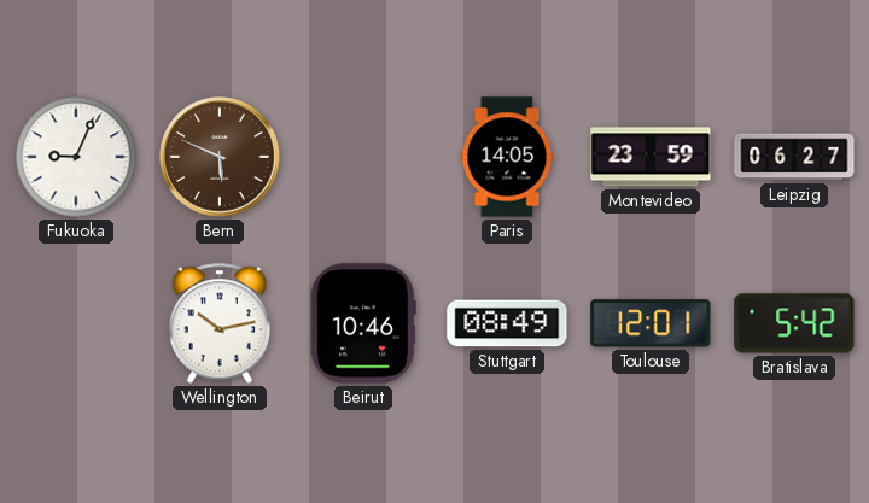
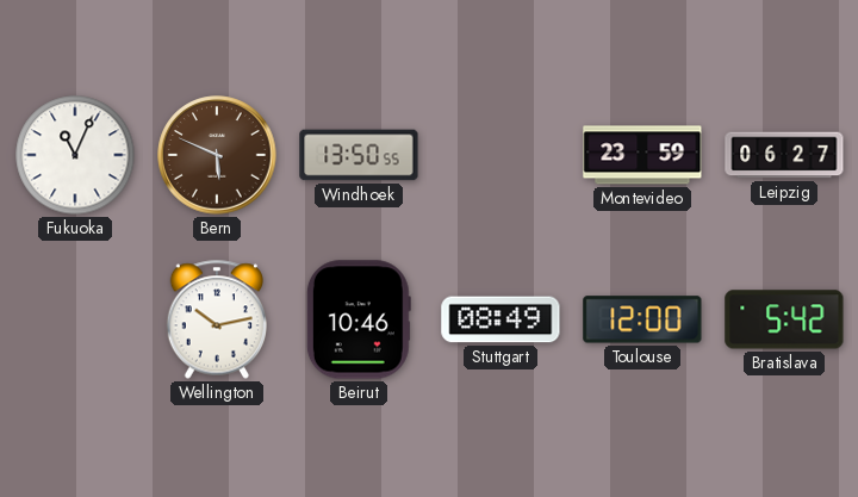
Fukuoka: 9:04 -> 11:04
Windhoek: none -> 13:50
Paris: 14:05 -> none
Toulouse: 12:01 -> 12:00
